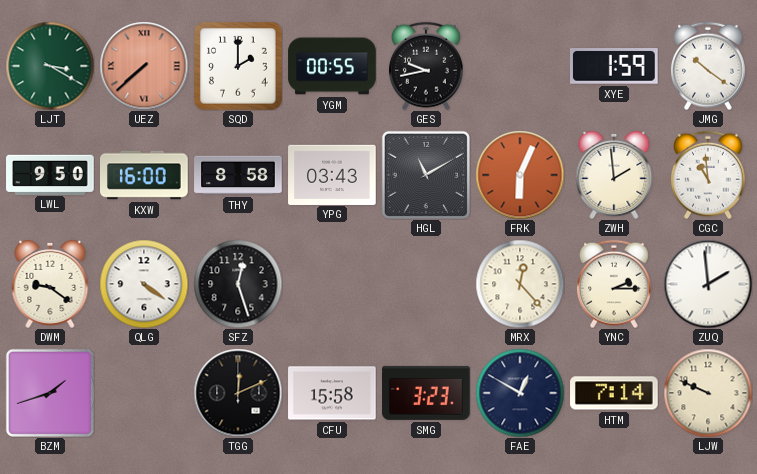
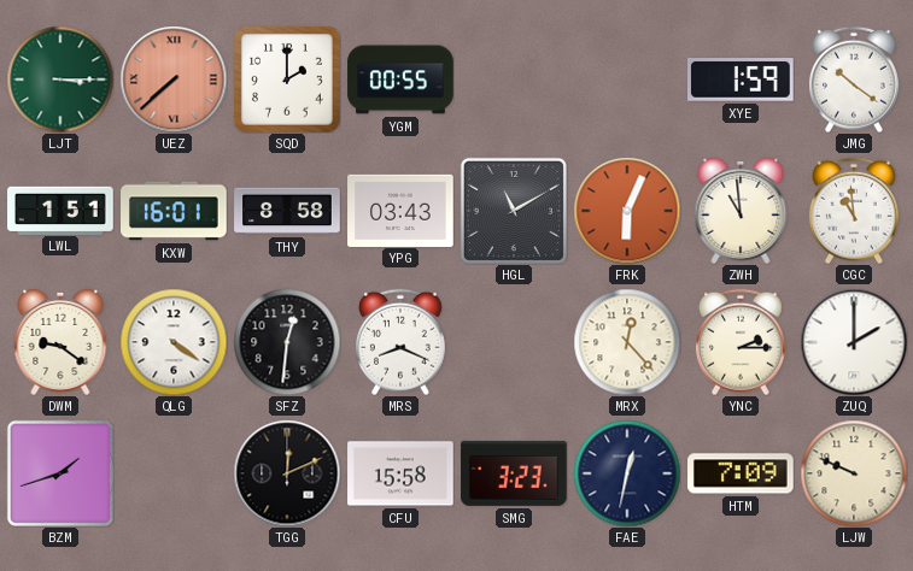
LJT: 3:20 -> 3:15
GES: 9:43 -> none
LWL: 9:50 -> 1:51
KXW: 16:00 -> 16:01
ZWH: 1:59 -> 10:59
SFZ: 12:27 -> 12:31
MRS: none -> 8:19
ZUQ: 1:59 -> 2:00
FAE: 12:50 -> 12:32
HTM: 7:14 -> 7:09
